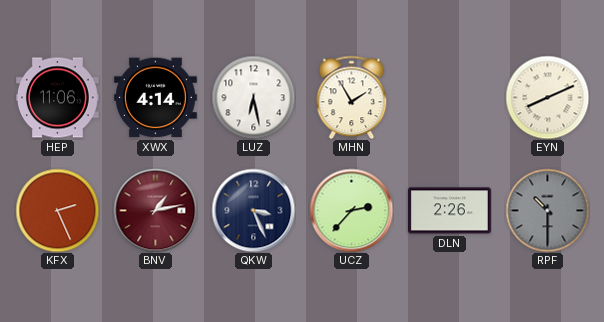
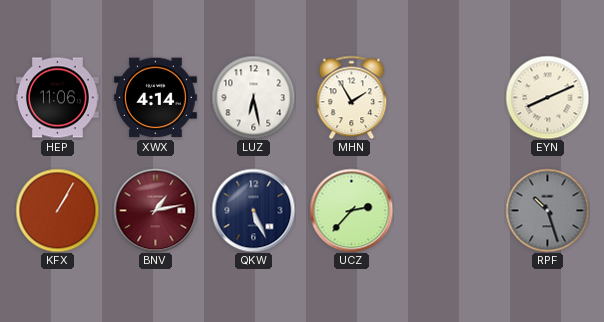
KFX: 2:26 -> 1:05
QKW: 3:26 -> 5:26
DLN: 2:26 -> none
RPF: 10:30 -> 10:27
